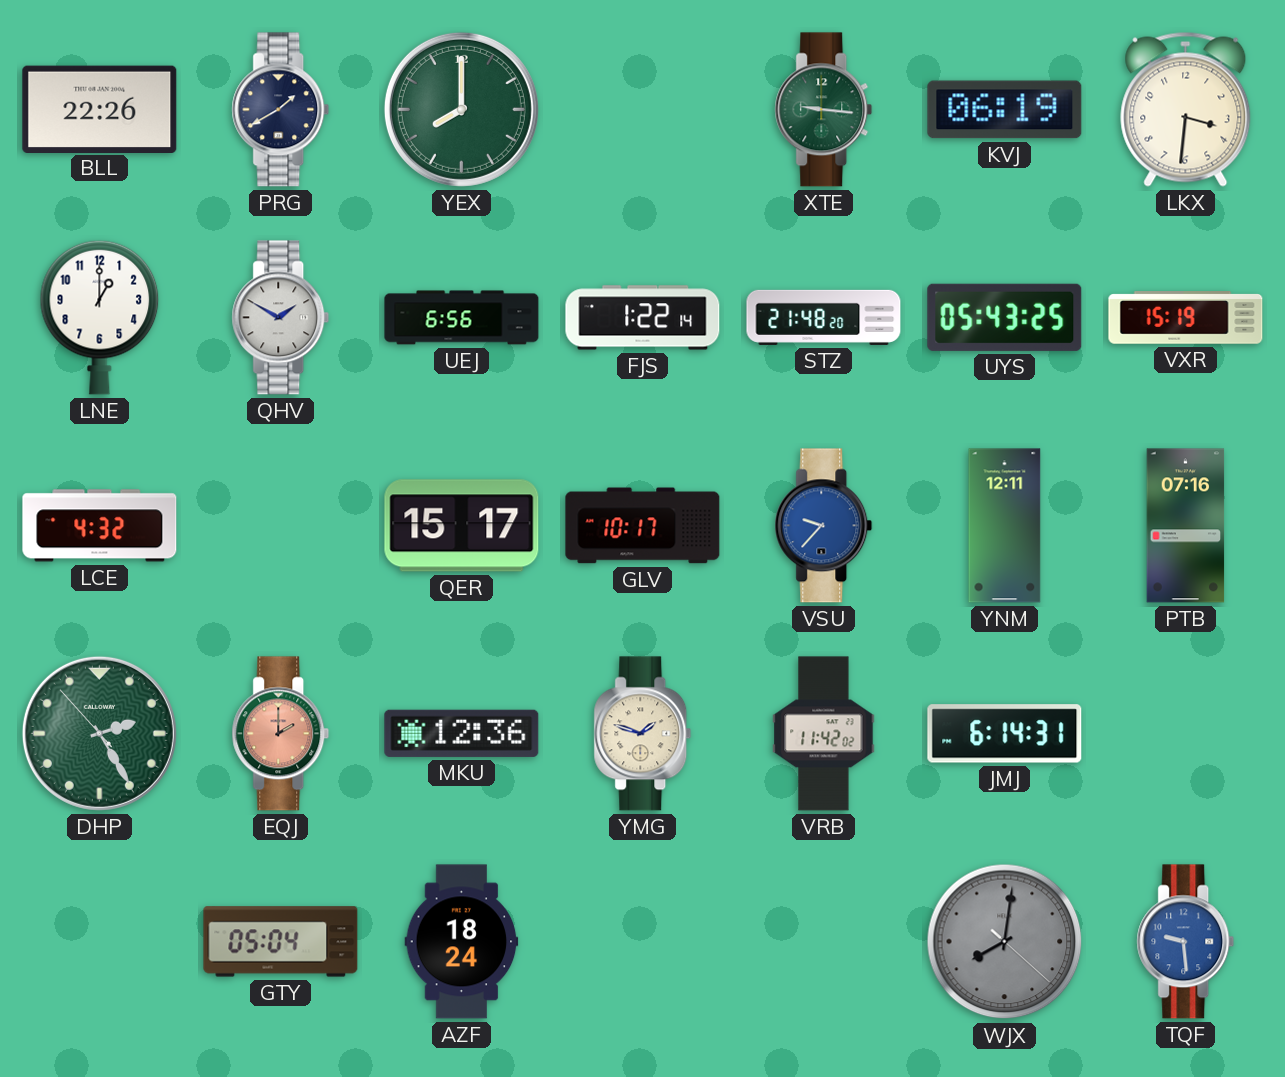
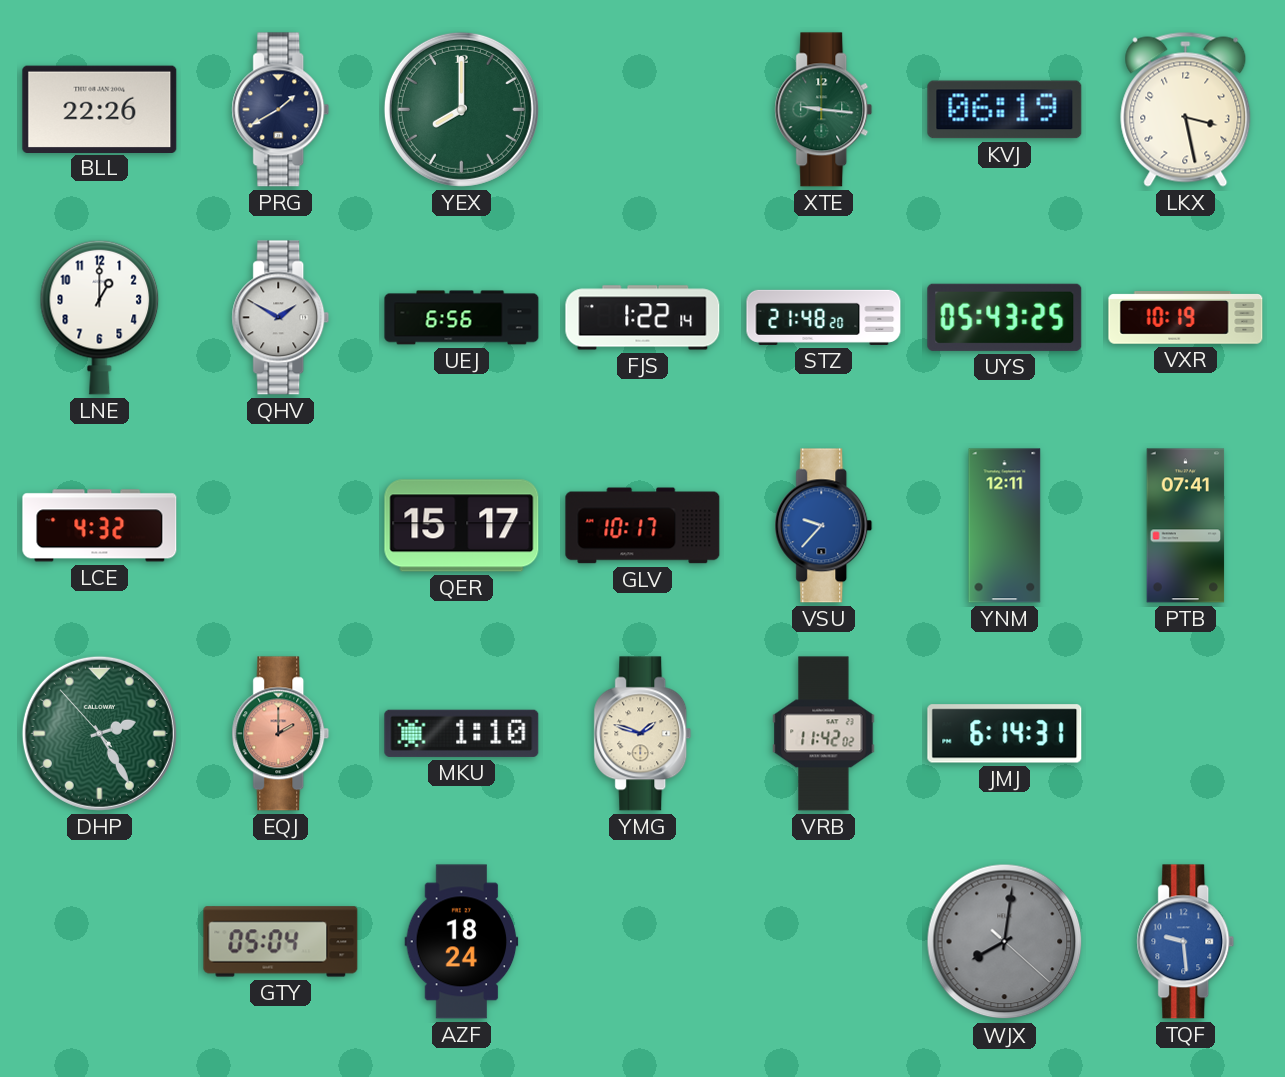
LKX: 3:31 -> 3:28
VXR: 15:19 -> 10:19
PTB: 07:16 -> 07:41
MKU: 12:36 -> 1:10
